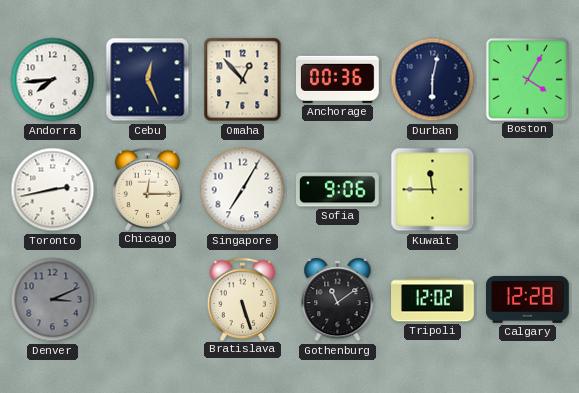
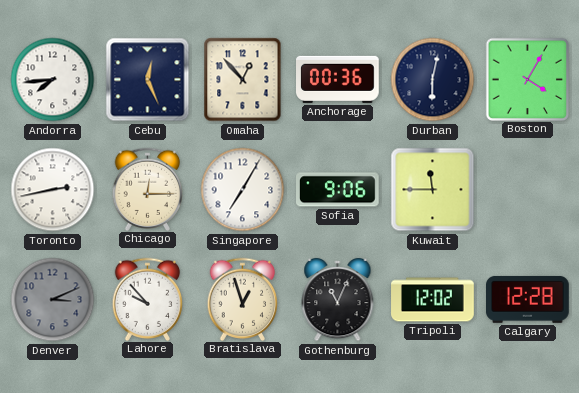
Lahore: none -> 9:53
Bratislava: 5:27 -> 12:57
Gothenburg: 11:09 -> 11:04
